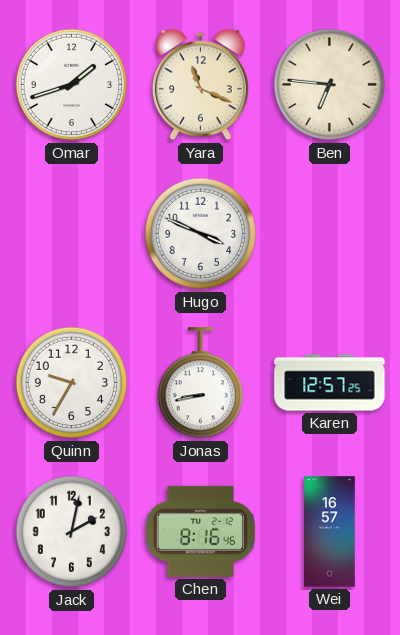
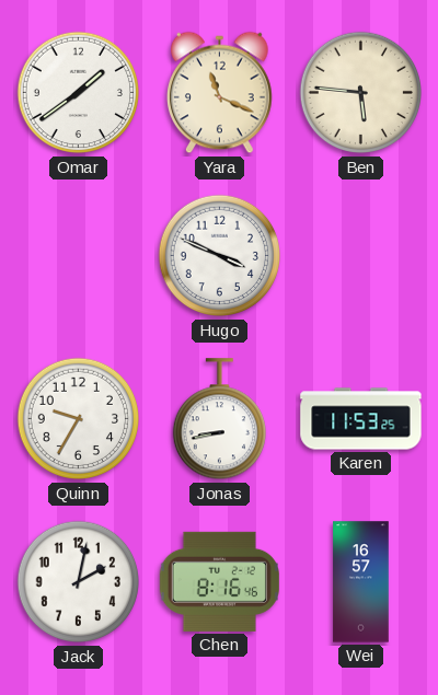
Omar: 1:42 -> 1:39
Ben: 6:46 -> 5:46
Karen: 12:57 -> 11:53
